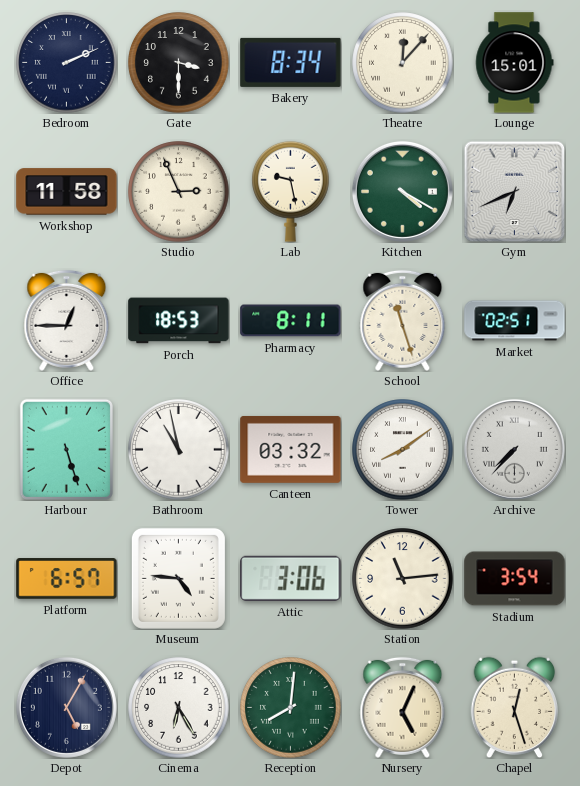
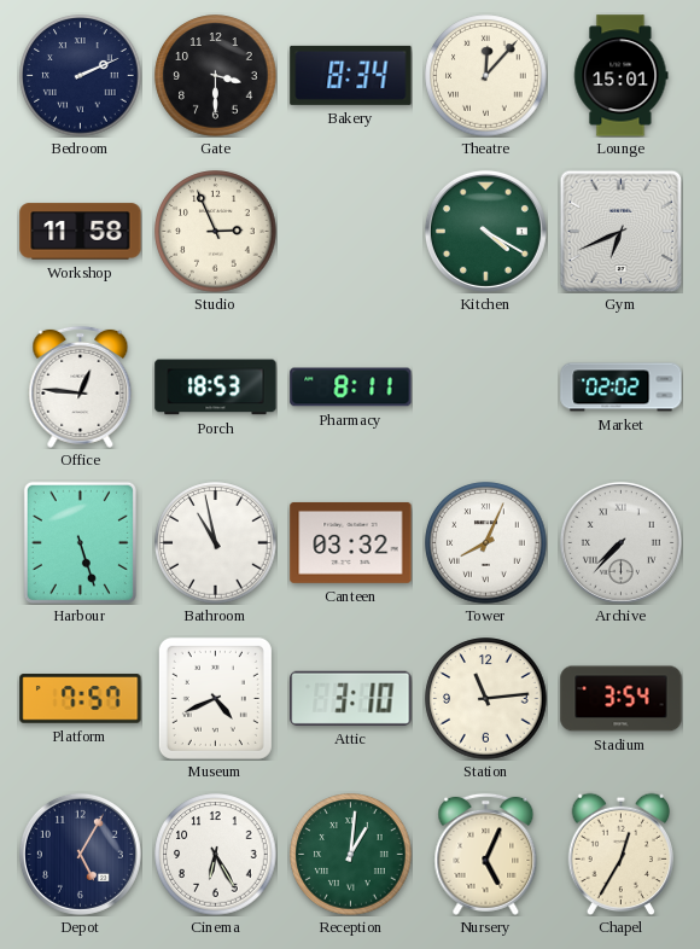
Lab: 9:28 -> none
Office: 12:45 -> 12:46
School: 11:27 -> none
Market: 02:51 -> 02:02
Tower: 8:09 -> 8:04
Platform: 6:57 -> 7:57
Museum: 4:46 -> 4:41
Attic: 3:06 -> 3:10
Reception: 8:01 -> 1:01
Chapel: 12:27 -> 12:35
